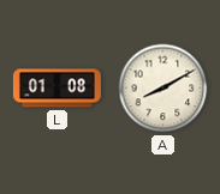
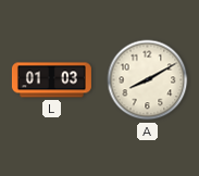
L: 01:08 -> 01:03
